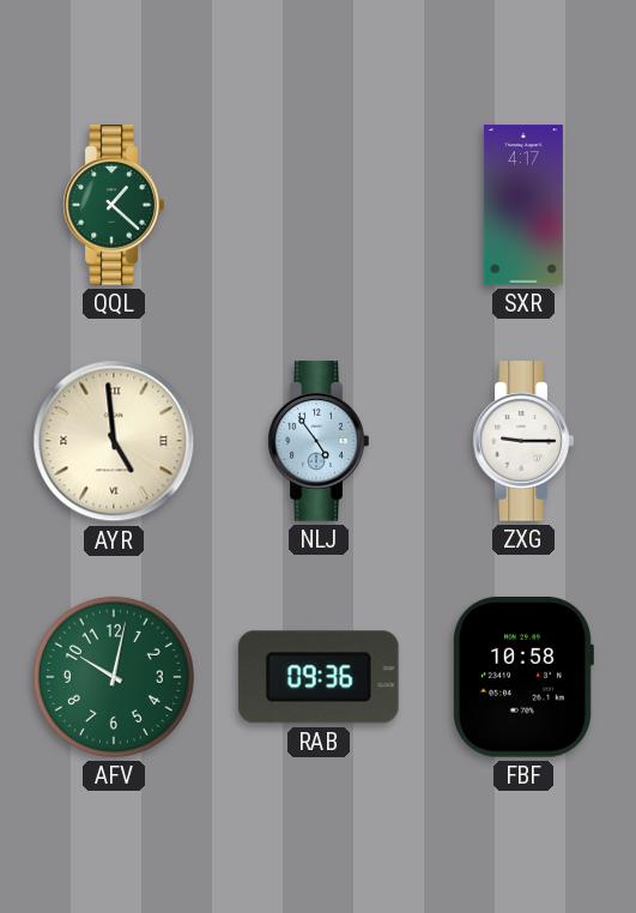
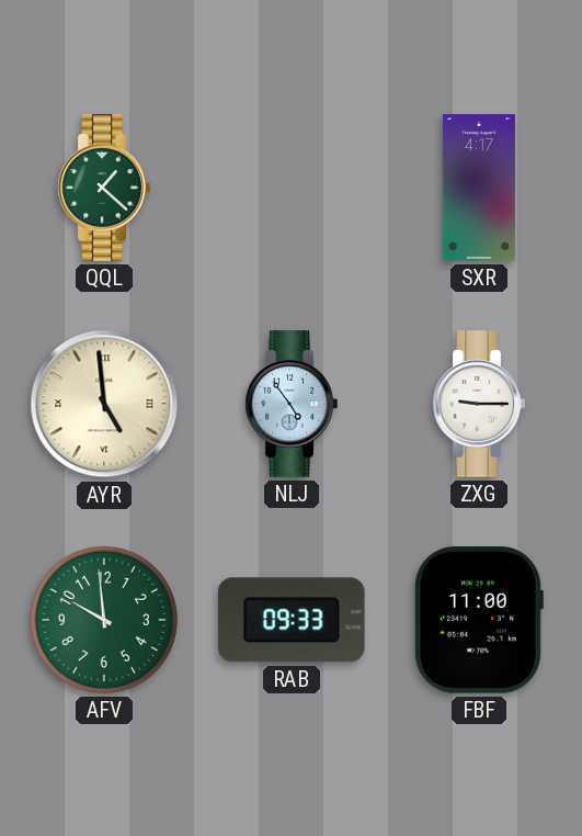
AFV: 10:02 -> 9:59
RAB: 09:36 -> 09:33
FBF: 10:58 -> 11:00
